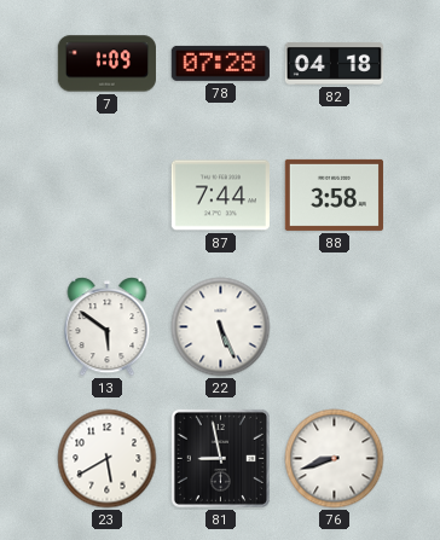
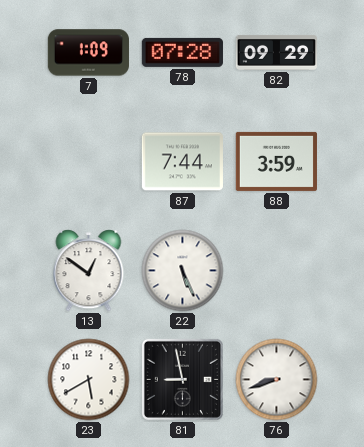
82: 04:18 -> 09:29
88: 3:58 -> 3:59
13: 5:51 -> 12:51
